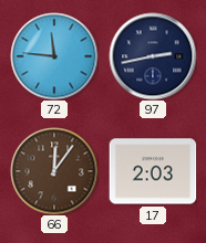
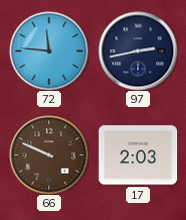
66: 12:06 -> 9:49
